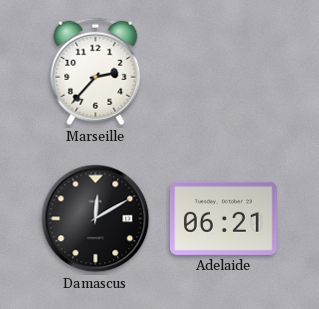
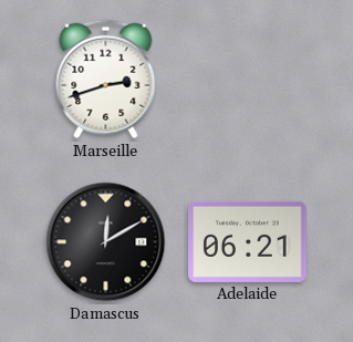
Marseille: 2:37 -> 2:42
